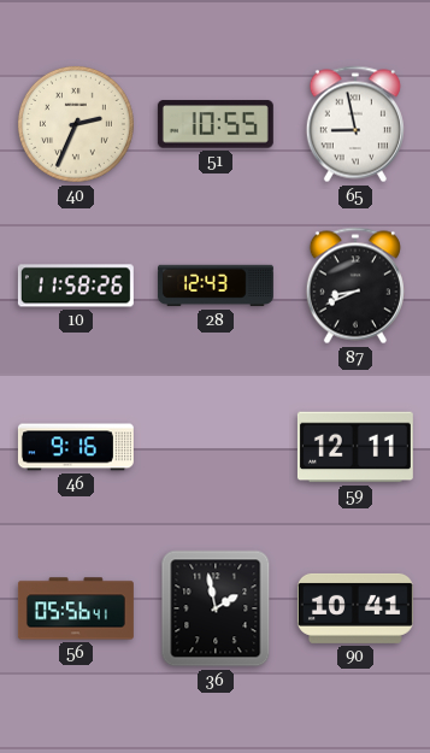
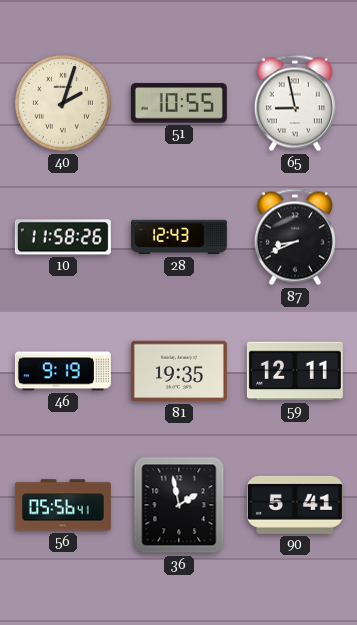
40: 2:34 -> 2:03
46: 9:16 -> 9:19
81: none -> 19:35
90: 10:41 -> 5:41
